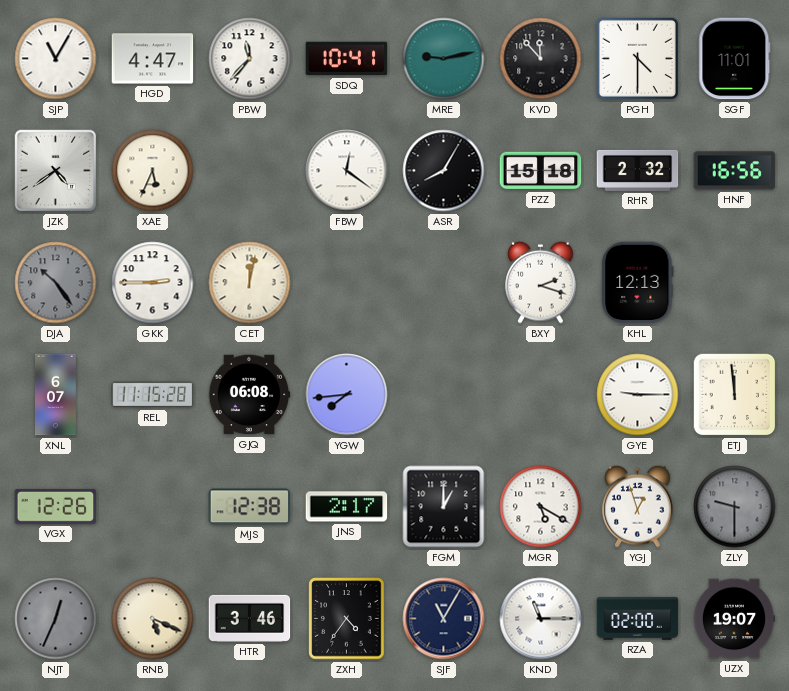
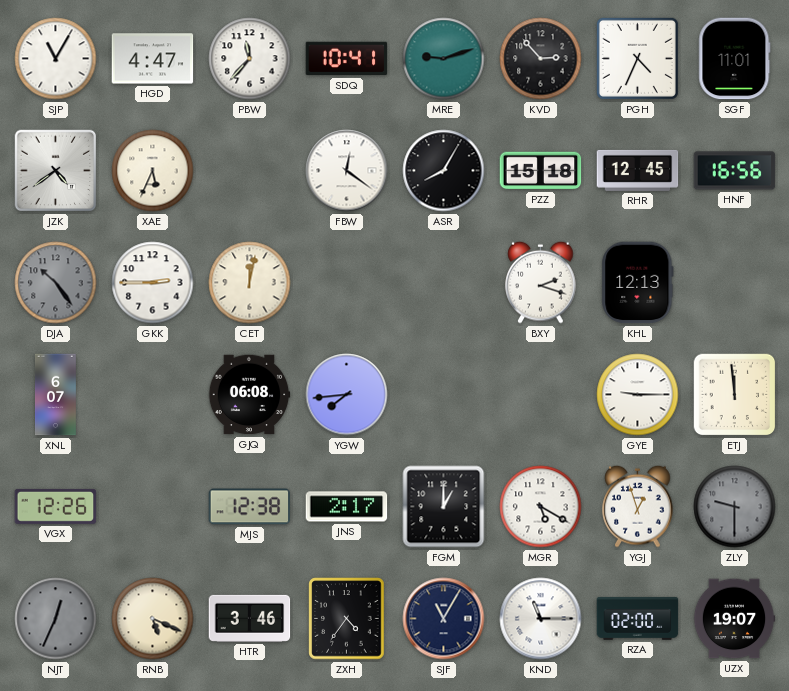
MRE: 9:13 -> 9:12
KVD: 11:53 -> 2:53
PGH: 4:30 -> 4:34
RHR: 2:32 -> 12:45
REL: 11:15 -> none
